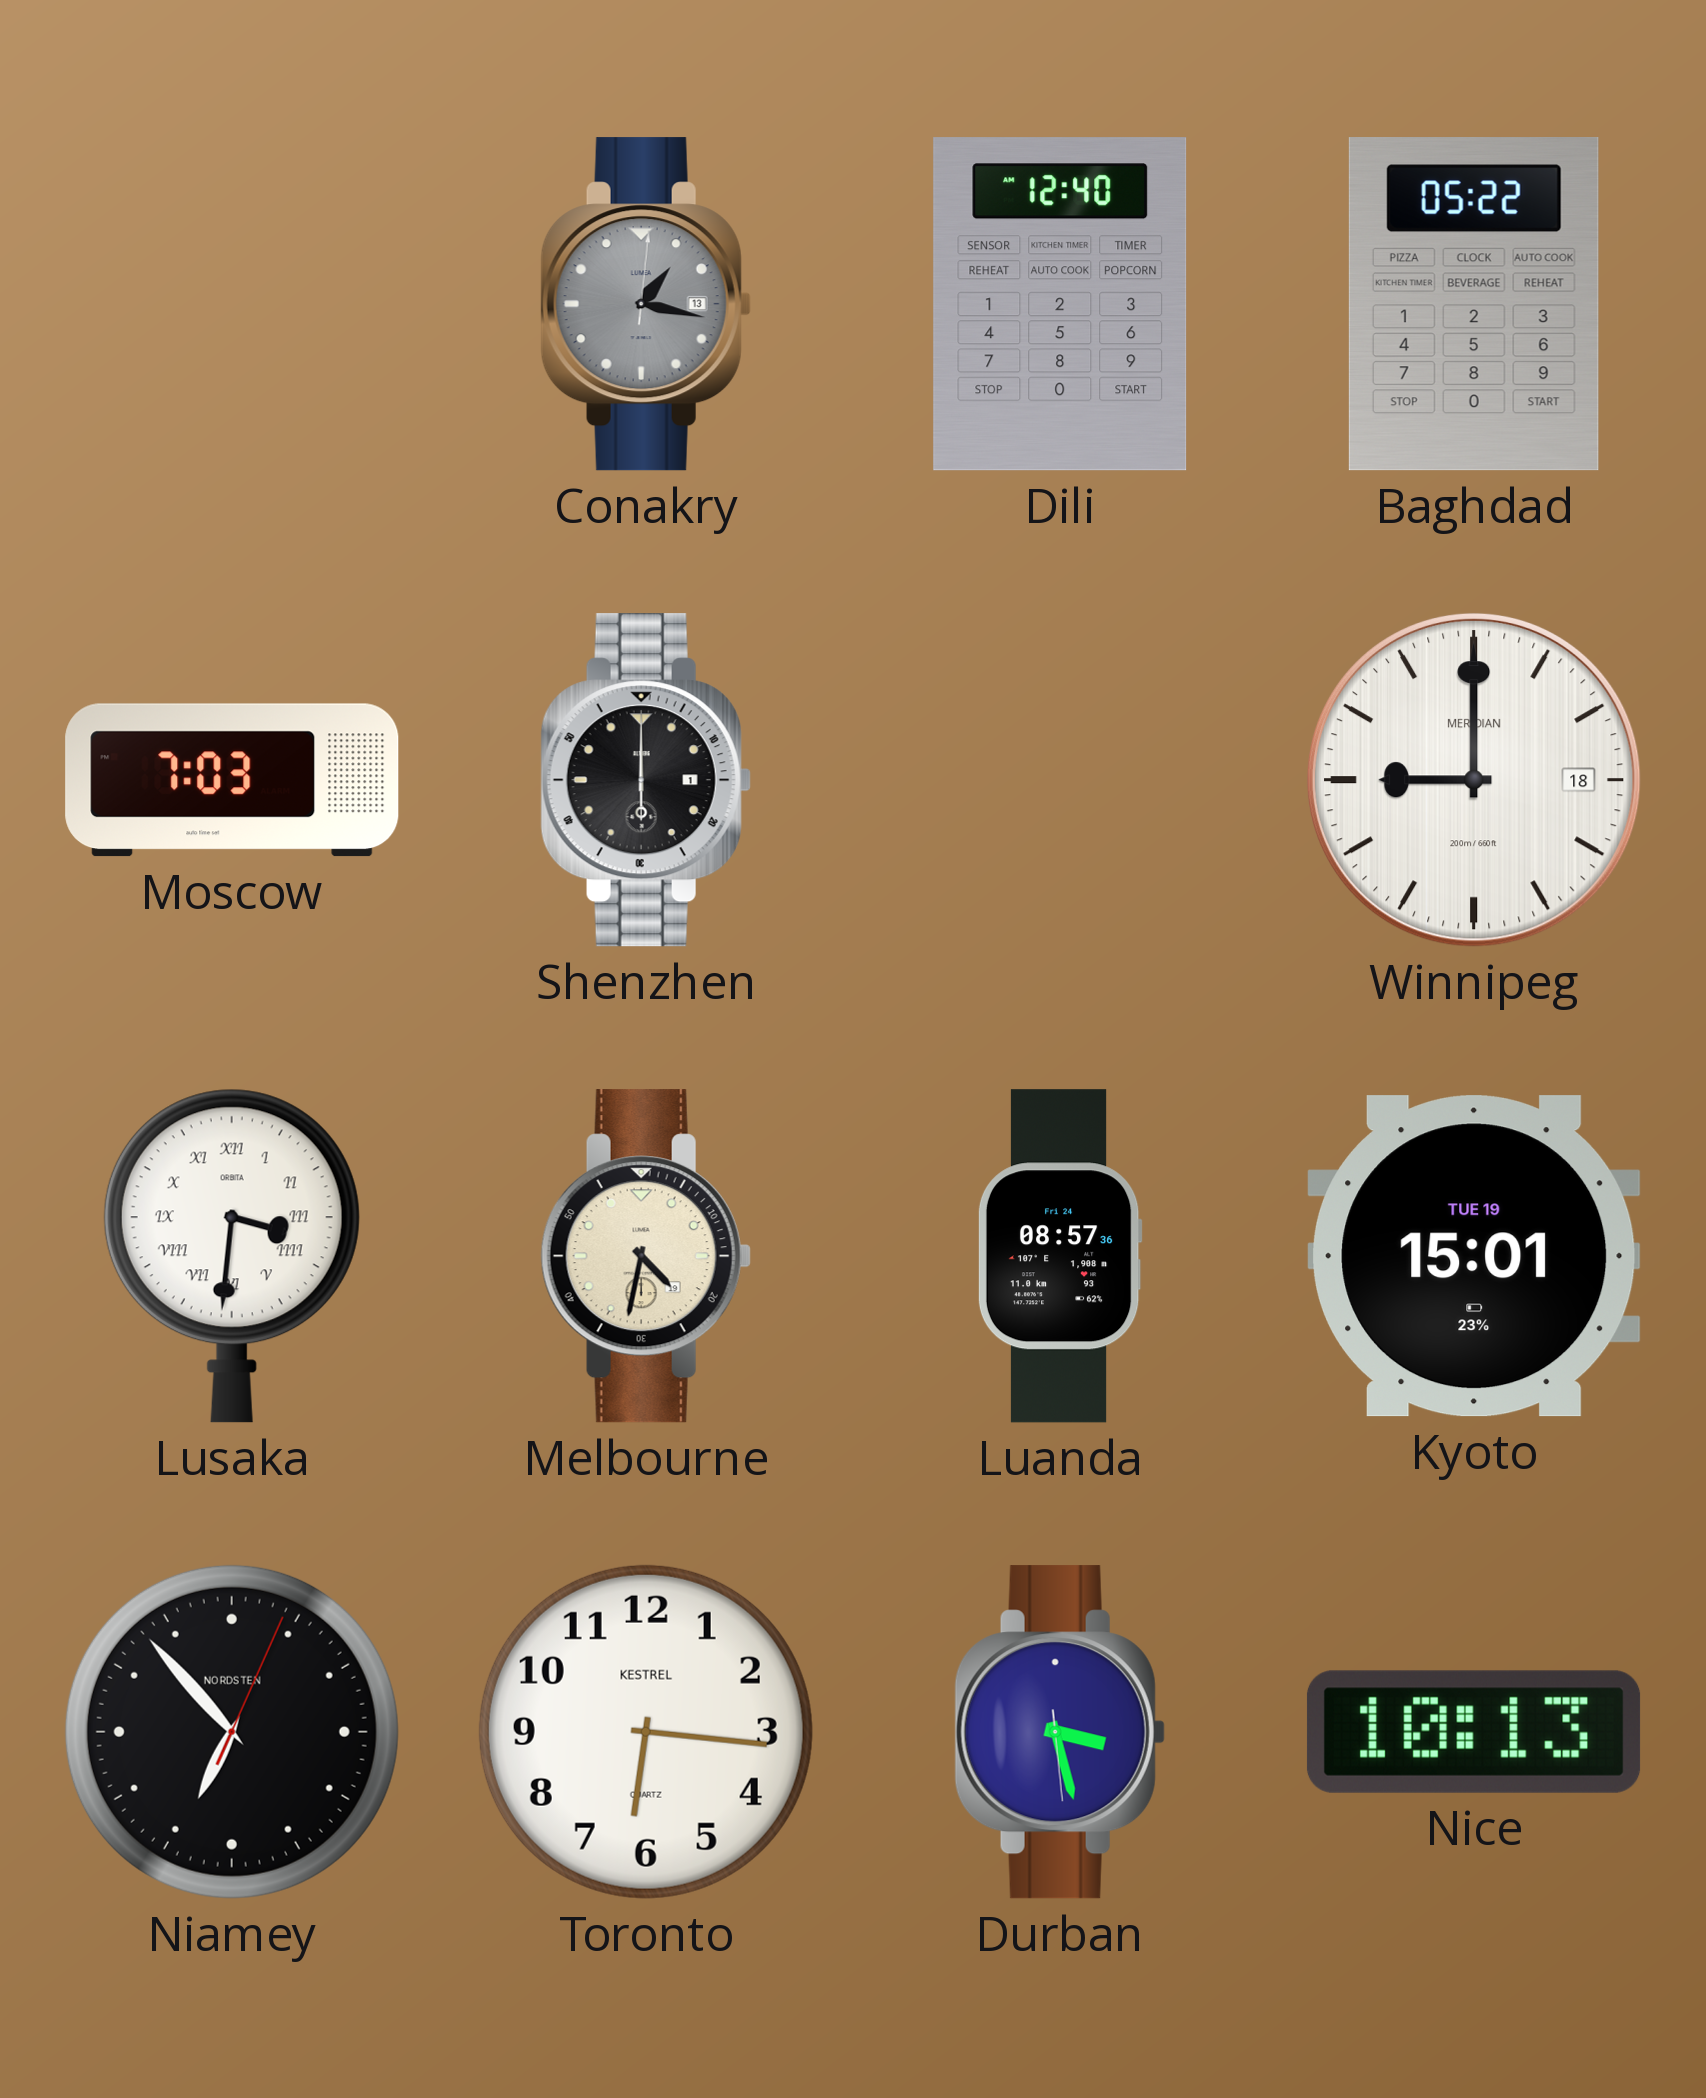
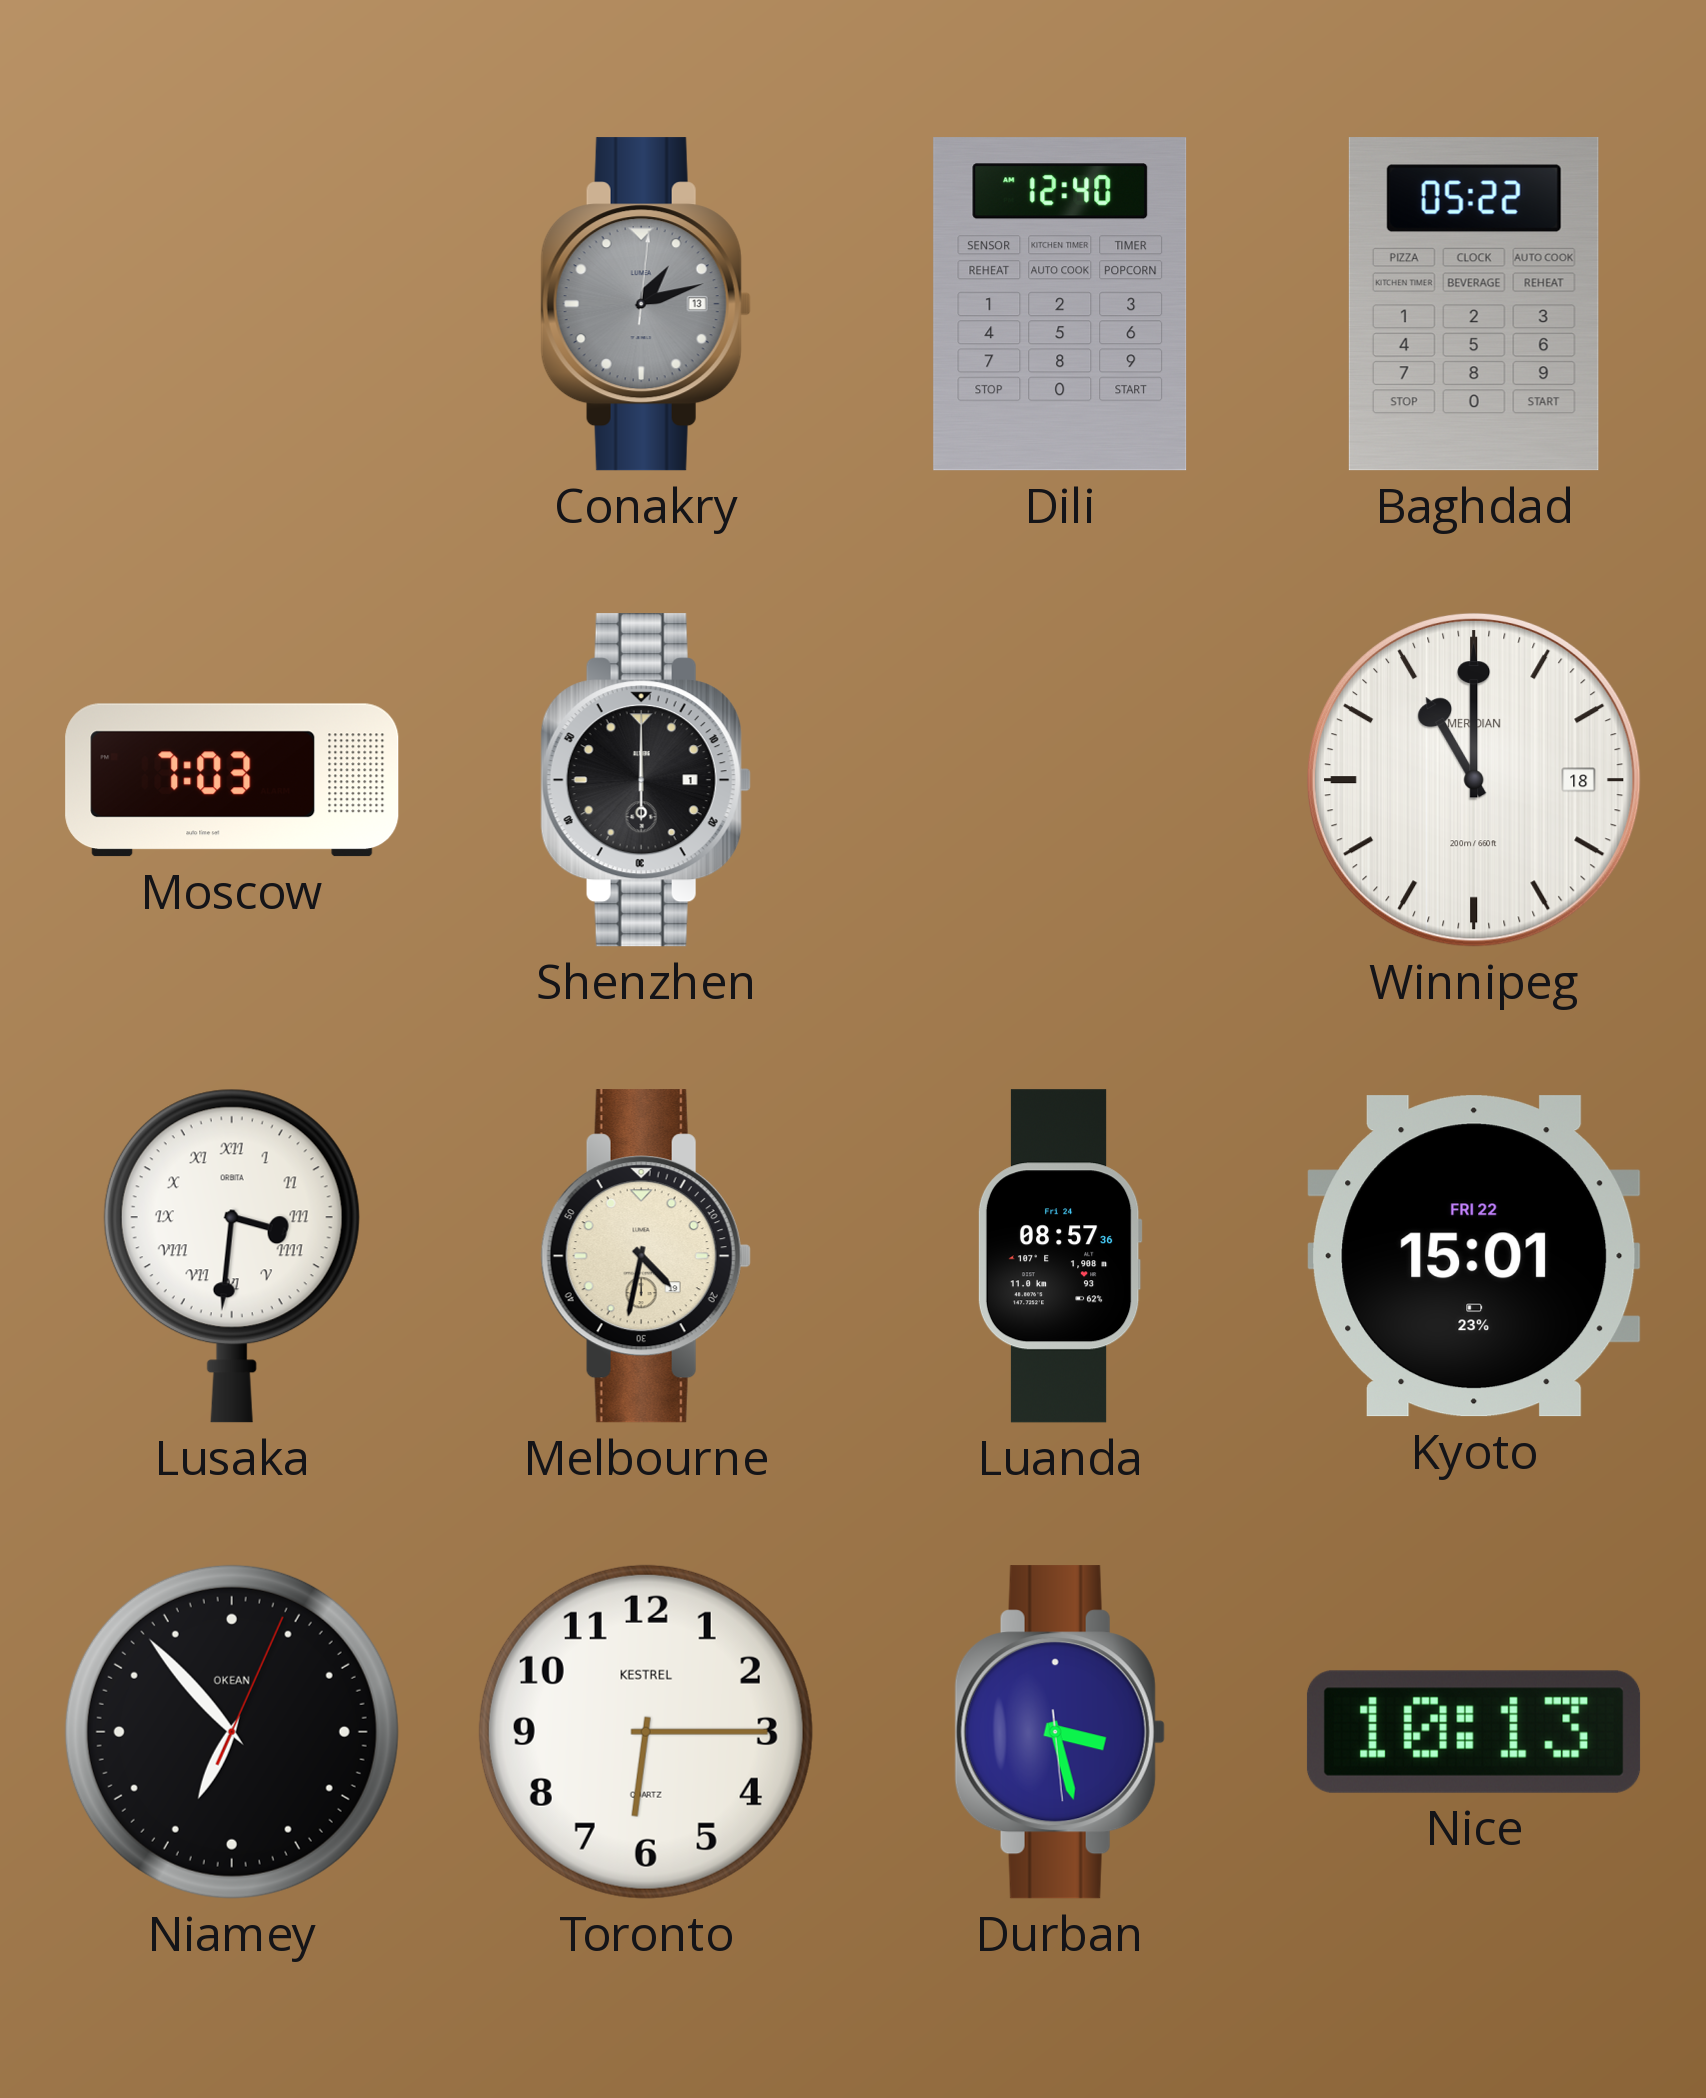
Conakry: 1:17 -> 1:12
Winnipeg: 9:00 -> 11:00
Kyoto date: TUE 19 -> FRI 22
Niamey brand: NORDSTEN -> OKEAN
Toronto: 6:16 -> 6:15
